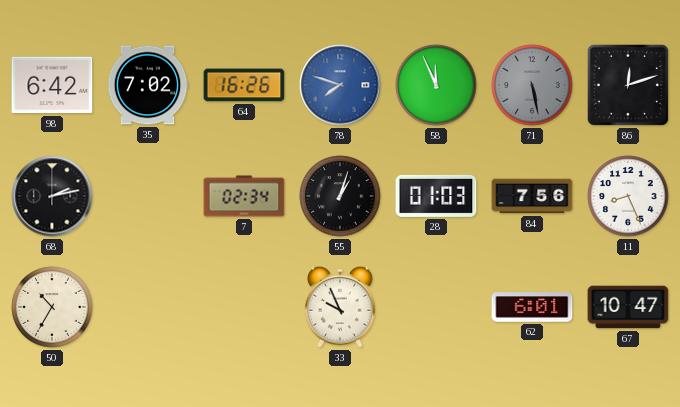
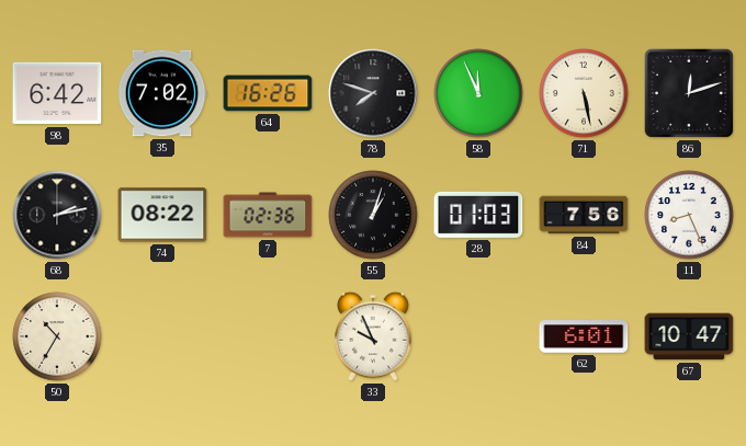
78 dial: blue -> black
71 dial: grey -> cream
74: none -> 08:22
7: 02:34 -> 02:36
